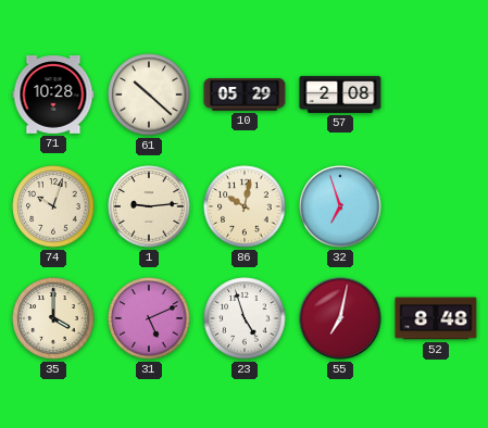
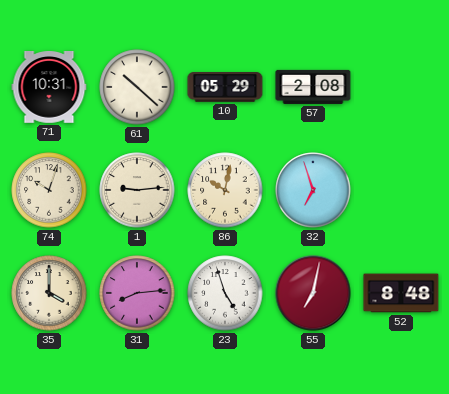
71: 10:28 -> 10:31
31: 5:11 -> 8:14
